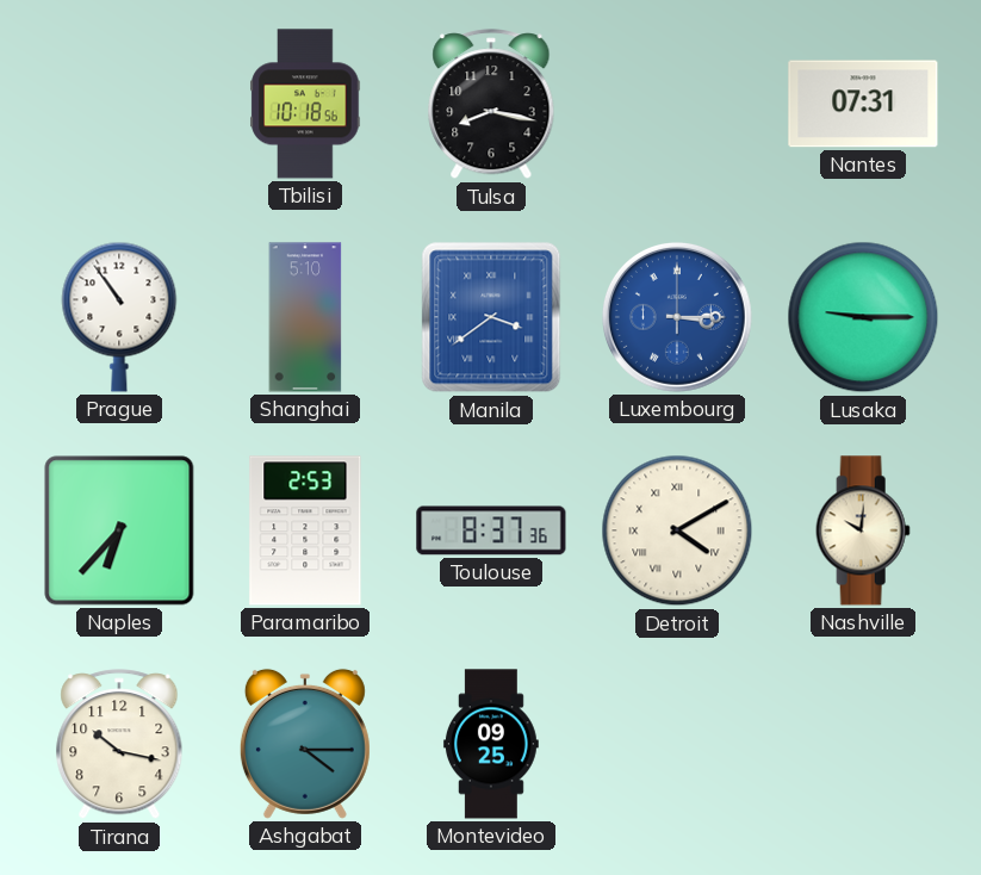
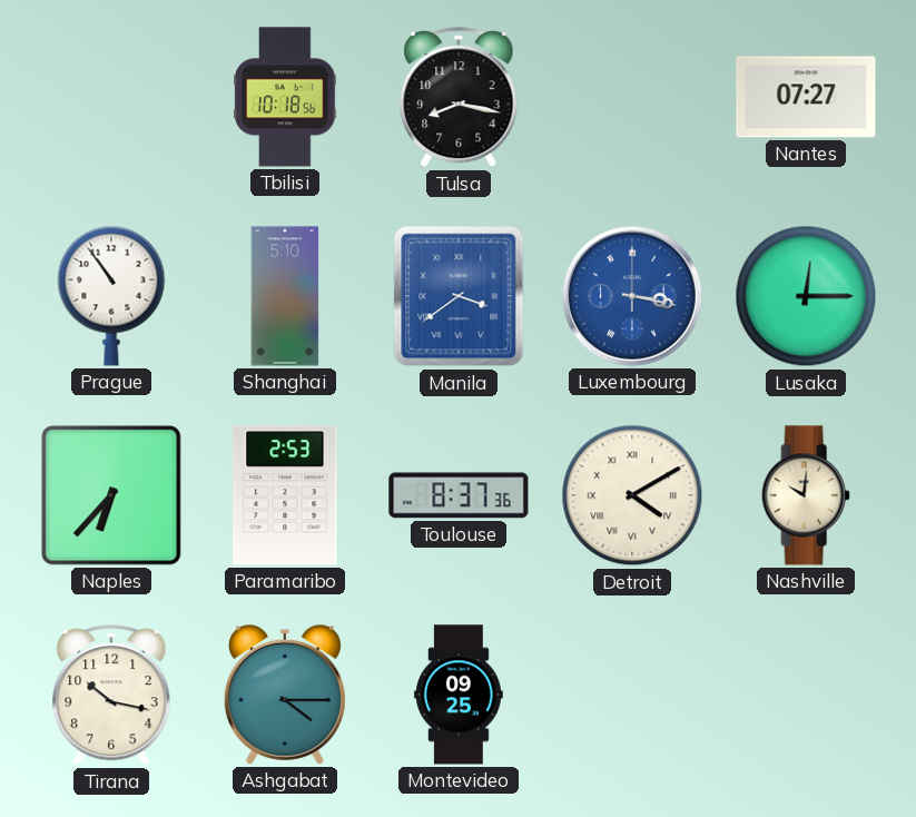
Nantes: 07:31 -> 07:27
Luxembourg: 3:15 -> 3:17
Lusaka: 9:15 -> 12:15
